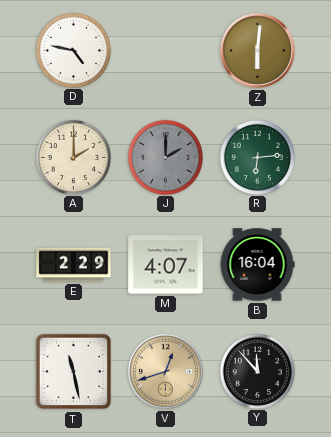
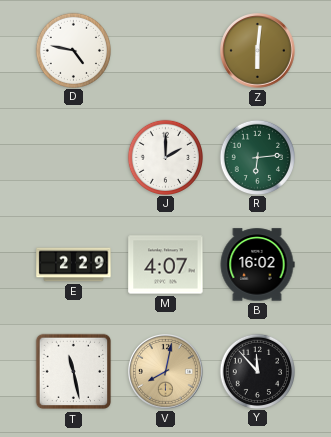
A: 2:00 -> none
J dial: grey -> white
B: 16:04 -> 16:02
V: 12:42 -> 8:02
